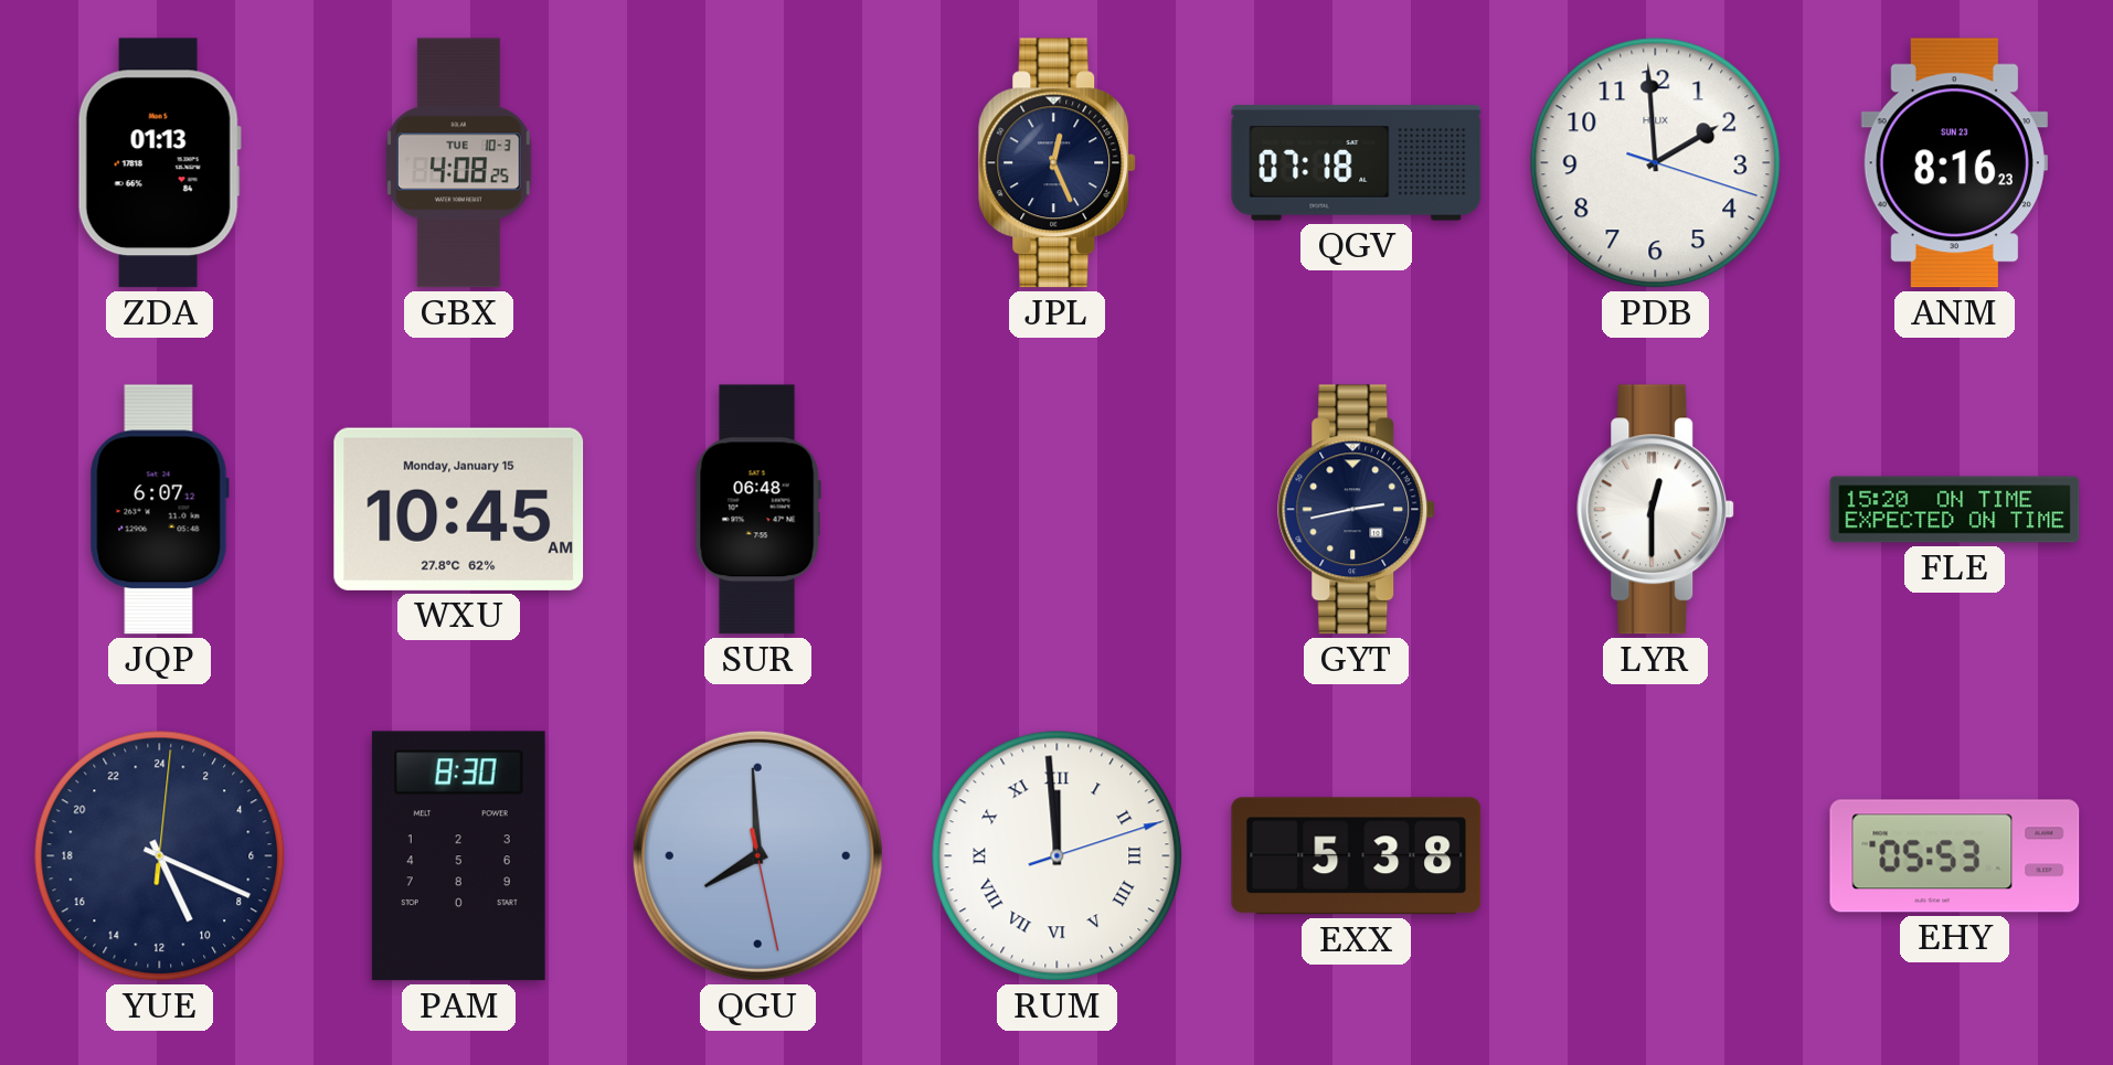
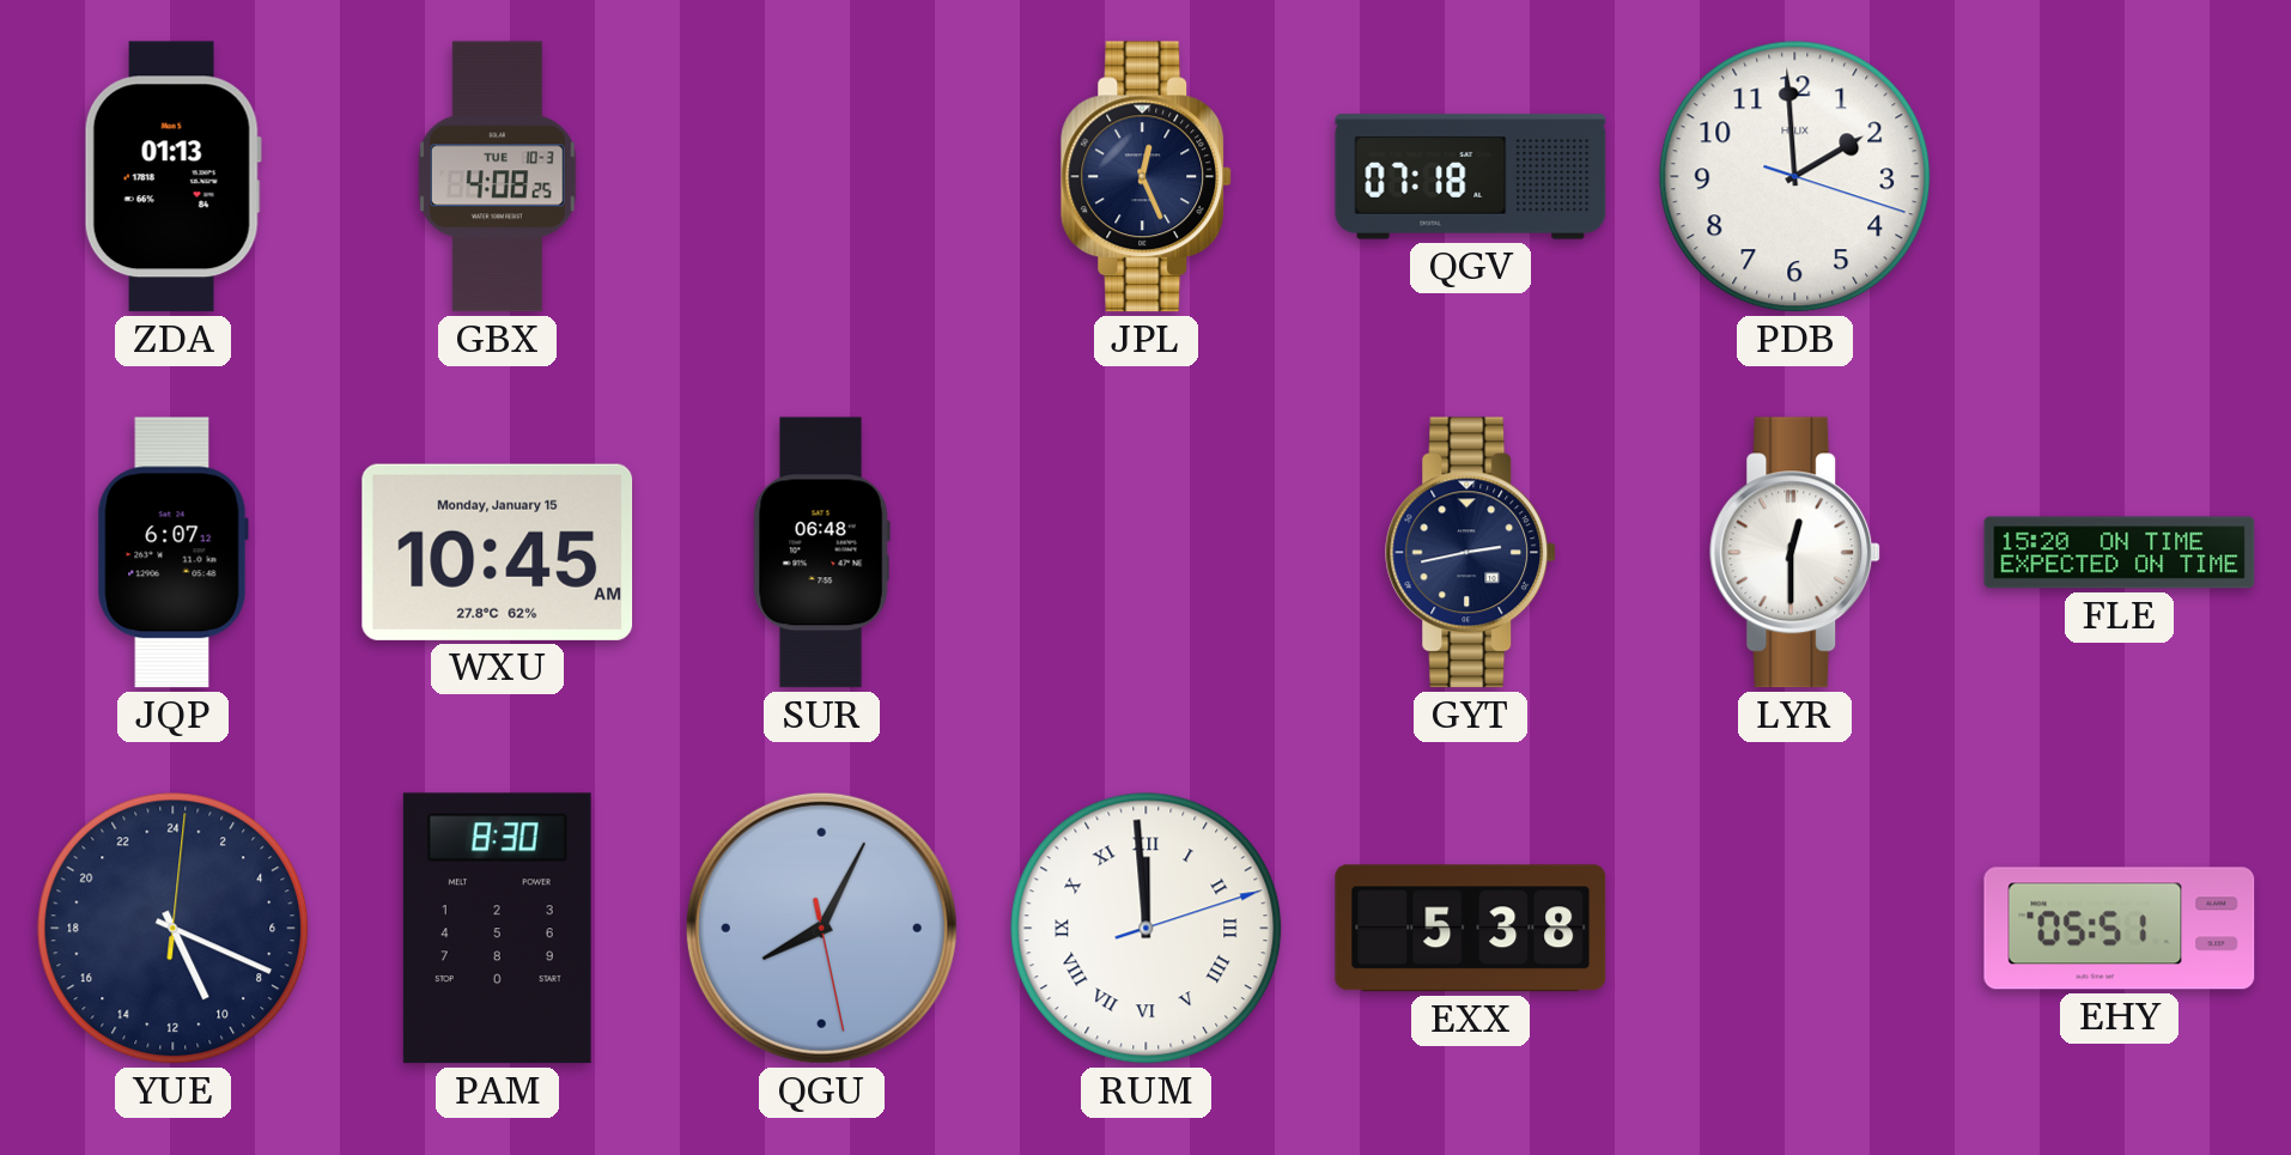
ANM: 8:16 -> none
QGU: 7:59 -> 8:04
EHY: 05:53 -> 05:51
